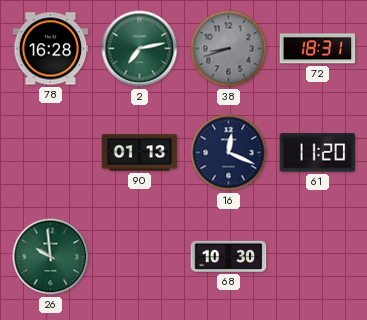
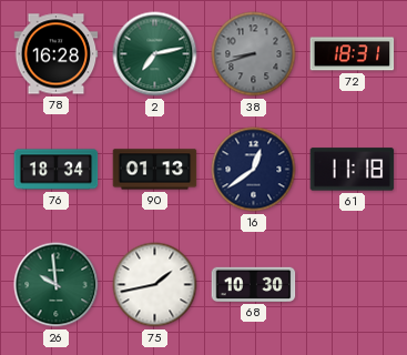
76: none -> 18:34
16: 12:19 -> 12:39
61: 11:20 -> 11:18
75: none -> 1:43
